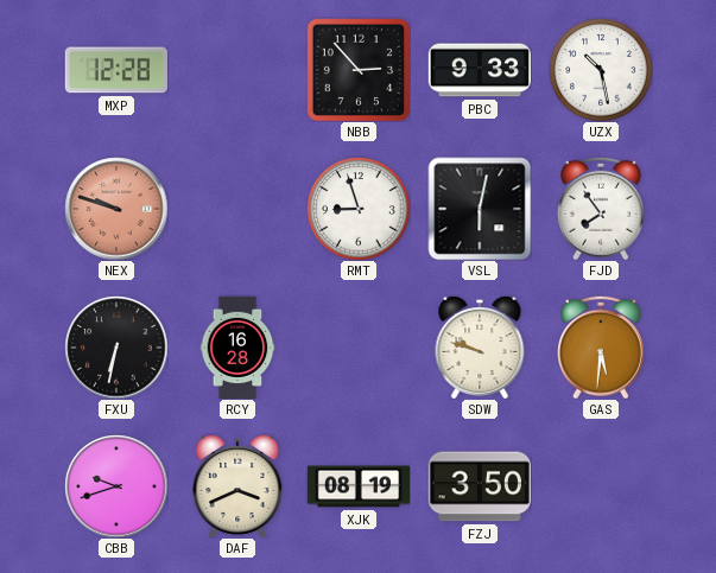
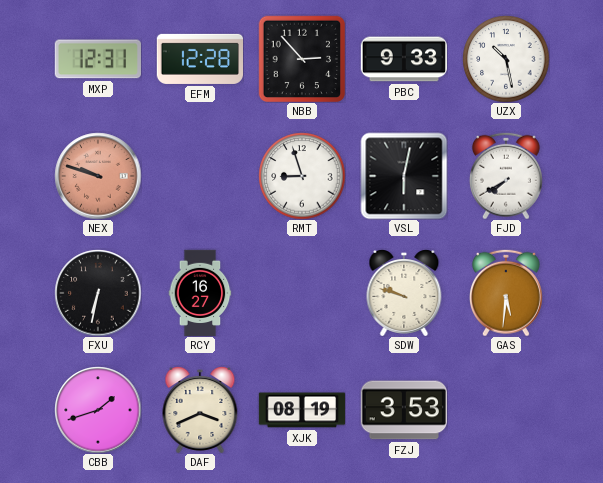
MXP: 12:28 -> 12:31
EFM: none -> 12:28
FJD: 7:54 -> 7:40
RCY: 16:28 -> 16:27
CBB: 9:42 -> 1:42
FZJ: 3:50 -> 3:53
